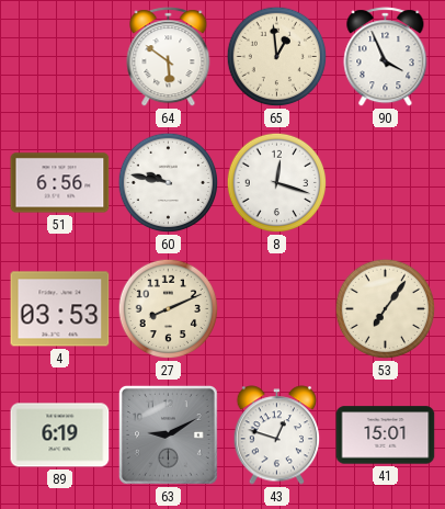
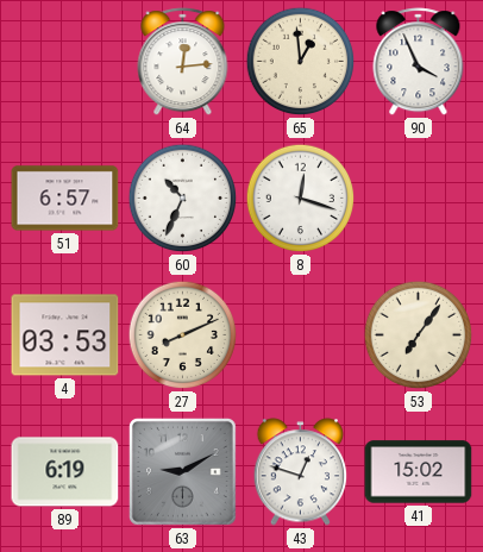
64: 5:51 -> 12:14
51: 6:56 -> 6:57
60: 9:47 -> 10:34
41: 15:01 -> 15:02
